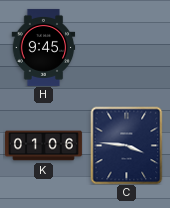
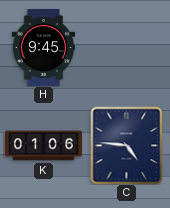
C: 3:46 -> 4:46
